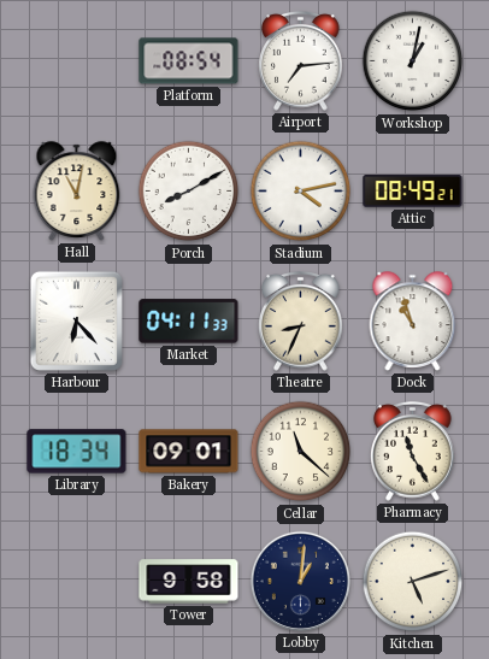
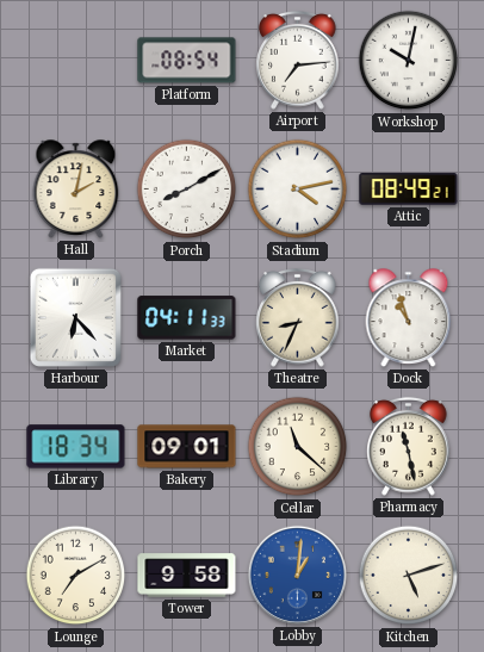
Workshop: 1:02 -> 10:02
Hall: 11:02 -> 2:02
Pharmacy: 11:25 -> 11:28
Lounge: none -> 7:10
Lobby dial: navy -> blue
